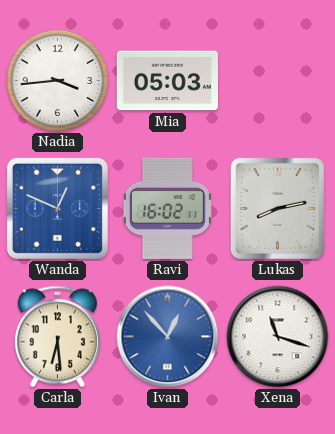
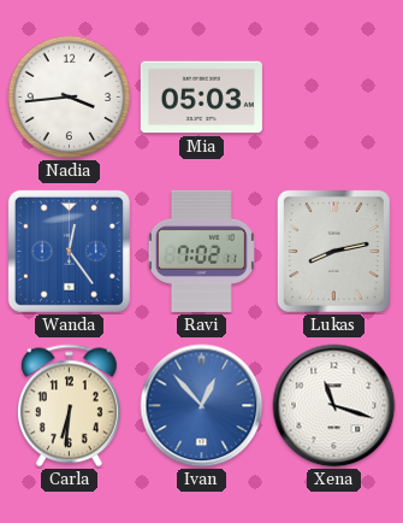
Wanda: 12:49 -> 12:24
Ravi: 16:02 -> 7:02
Carla: 6:29 -> 6:31
